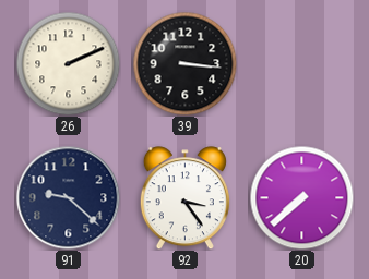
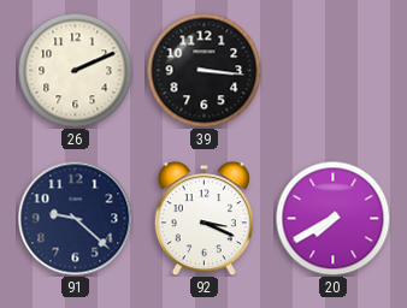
92: 3:24 -> 3:19
20: 7:38 -> 7:40
